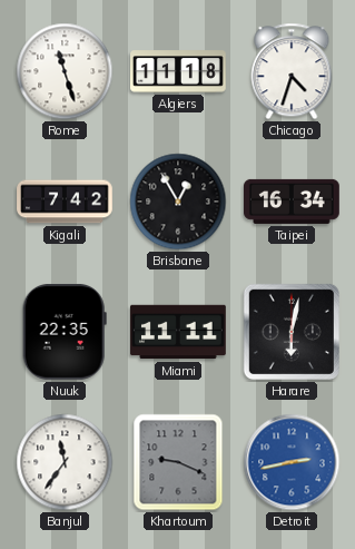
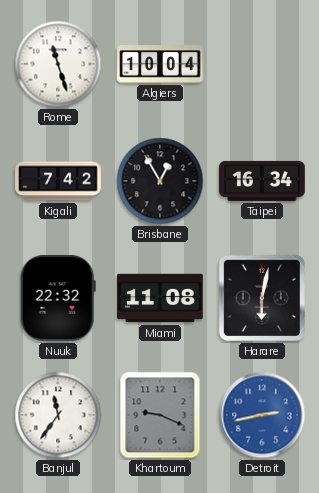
Algiers: 11:18 -> 10:04
Chicago: 4:33 -> none
Nuuk: 22:35 -> 22:32
Miami: 11:11 -> 11:08
